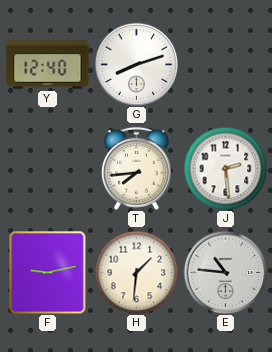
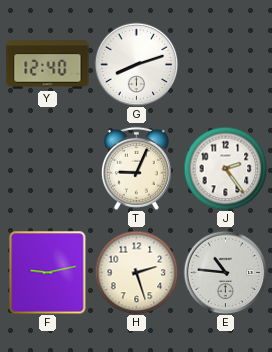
T: 7:44 -> 9:04
J: 2:29 -> 2:24
H: 1:31 -> 2:27
